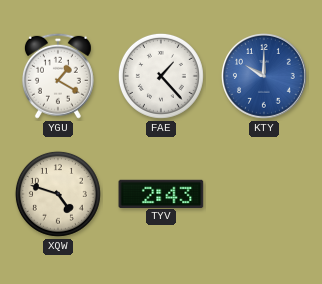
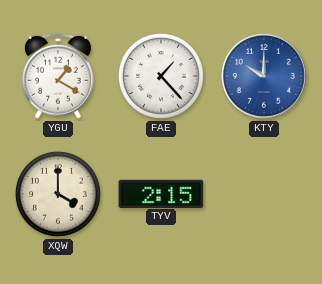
XQW: 4:48 -> 4:00
TYV: 2:43 -> 2:15
